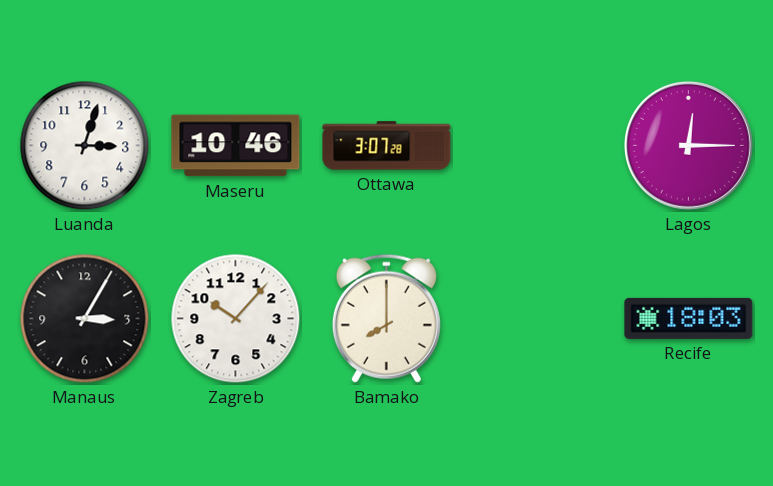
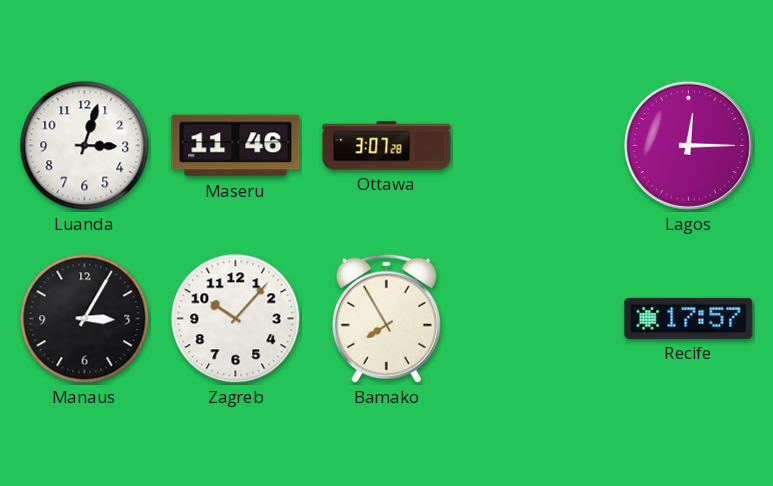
Maseru: 10:46 -> 11:46
Bamako: 8:00 -> 7:55
Recife: 18:03 -> 17:57
